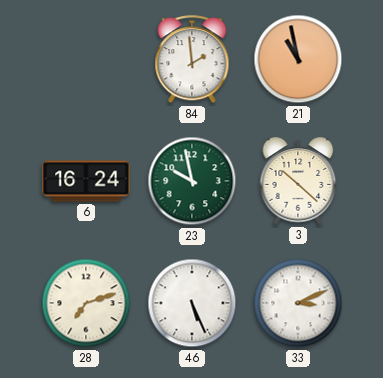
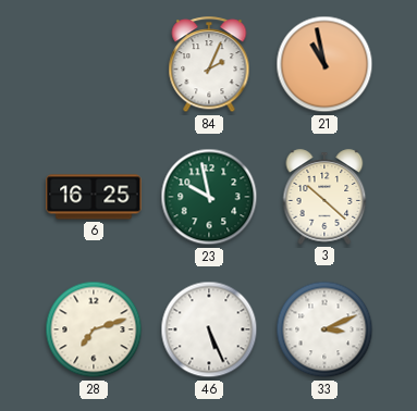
84: 1:59 -> 2:04
6: 16:24 -> 16:25
